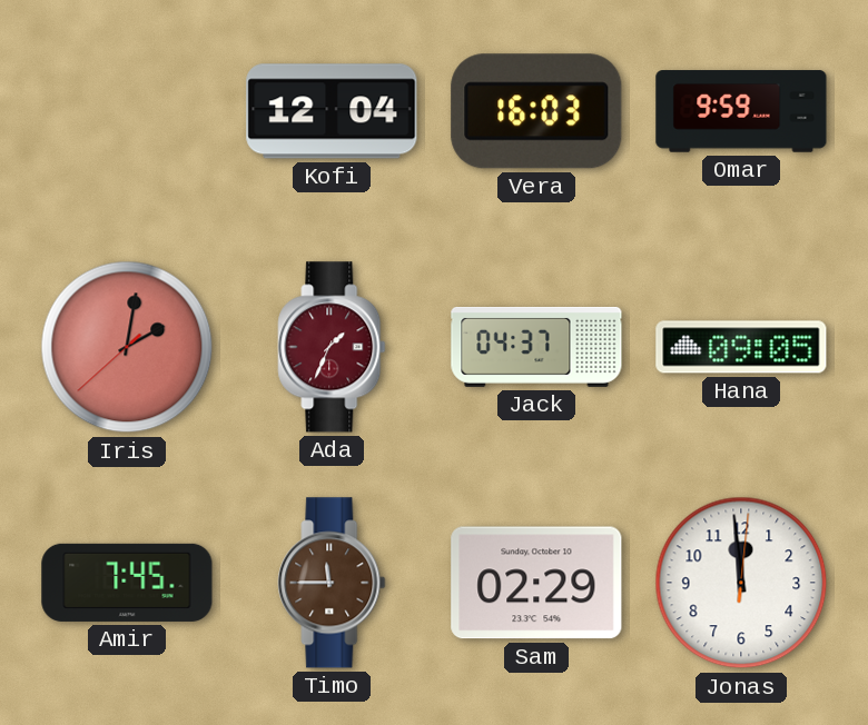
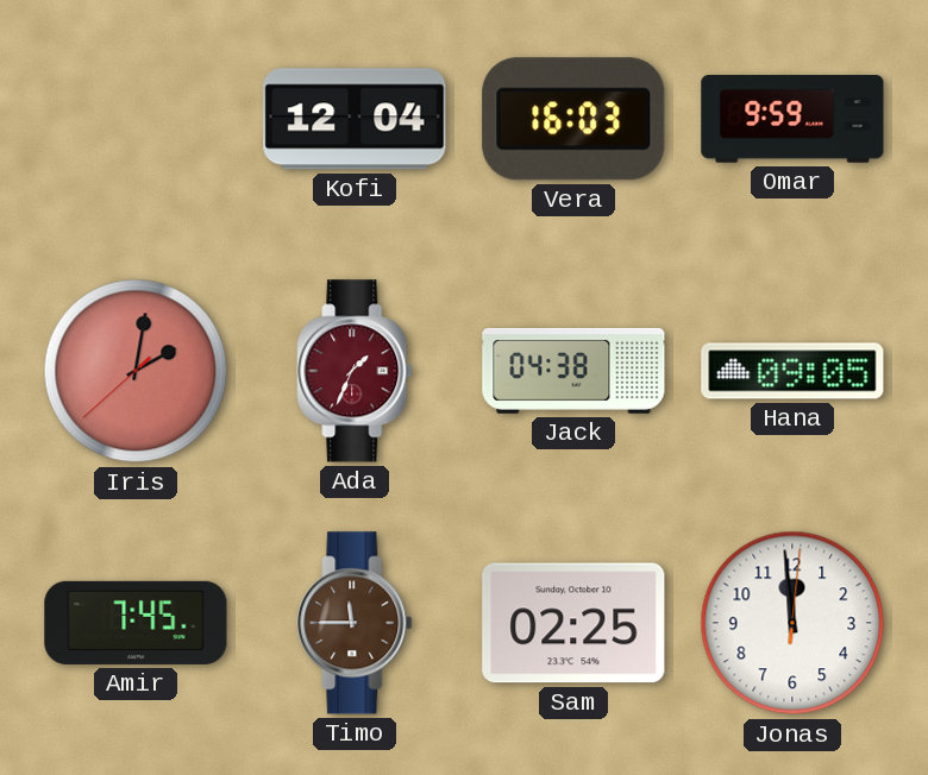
Jack: 04:37 -> 04:38
Sam: 02:29 -> 02:25
